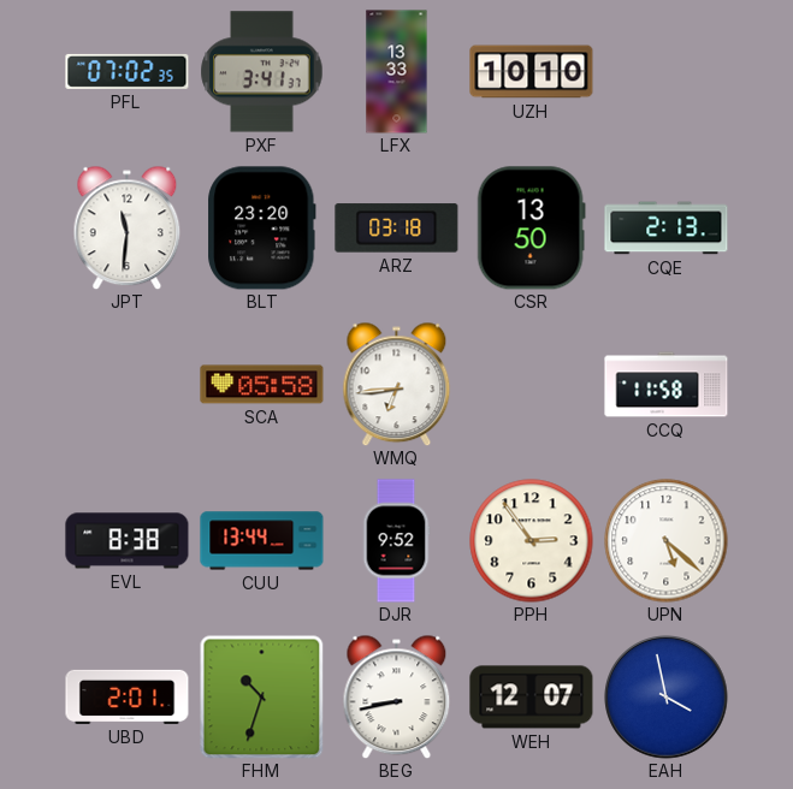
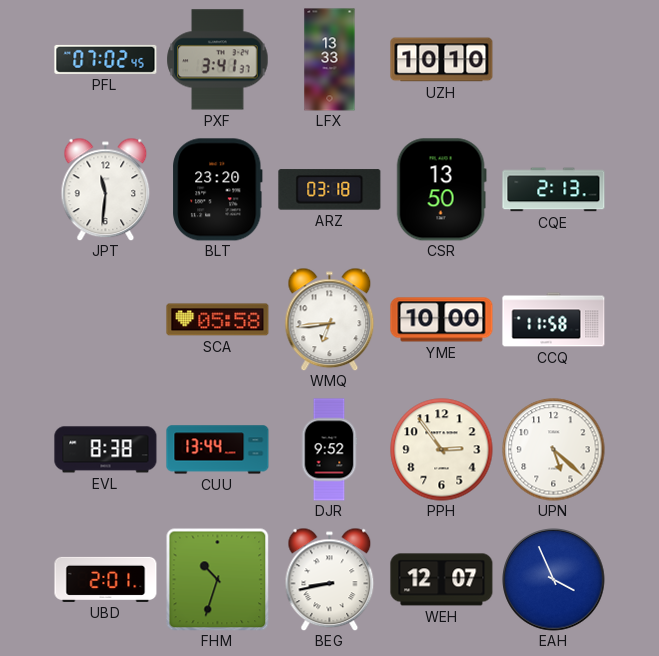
PFL: 07:02:35 -> 07:02:45
YME: none -> 10:00
EAH: 3:58 -> 3:56
